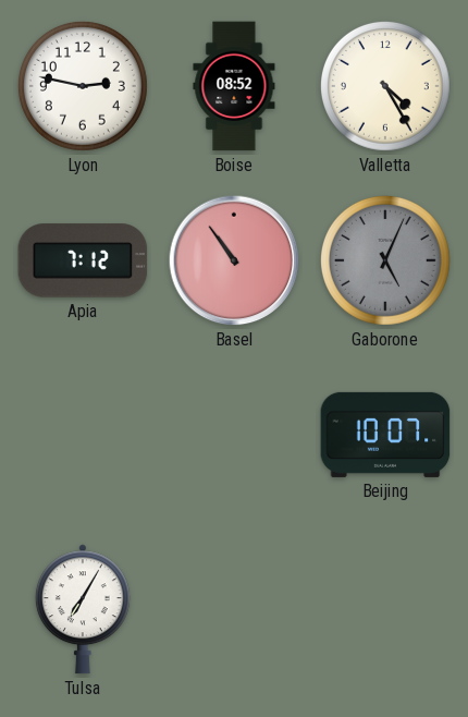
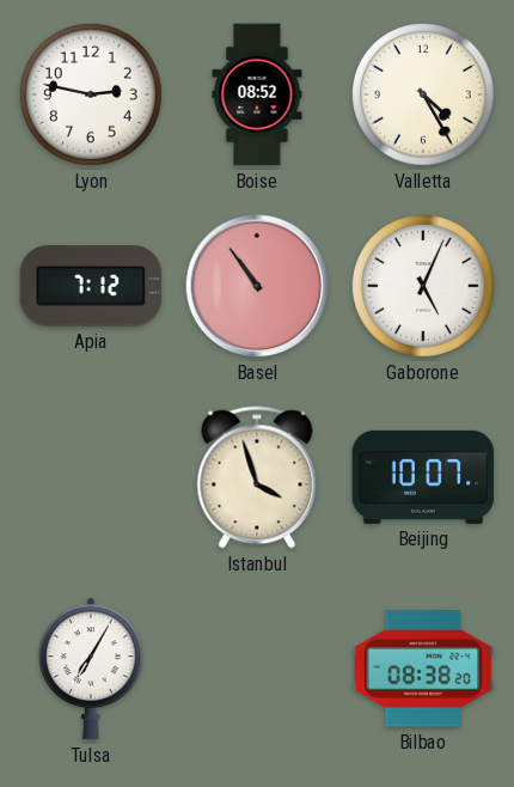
Gaborone dial: grey -> white
Istanbul: none -> 3:57
Bilbao: none -> 08:38
